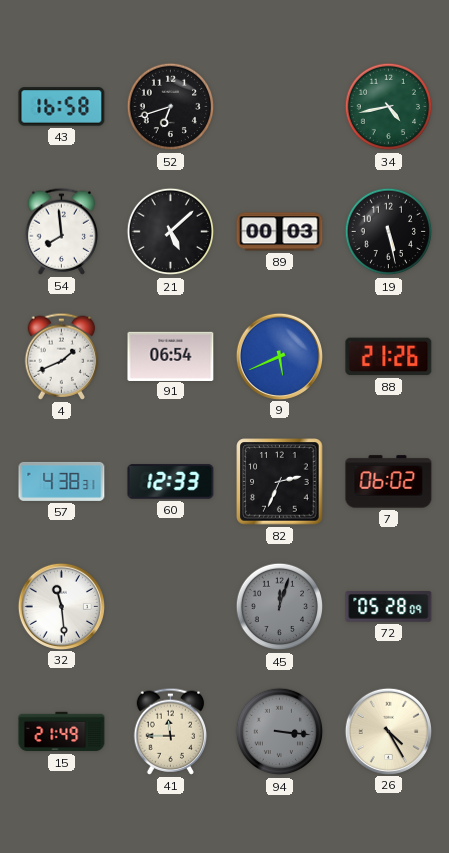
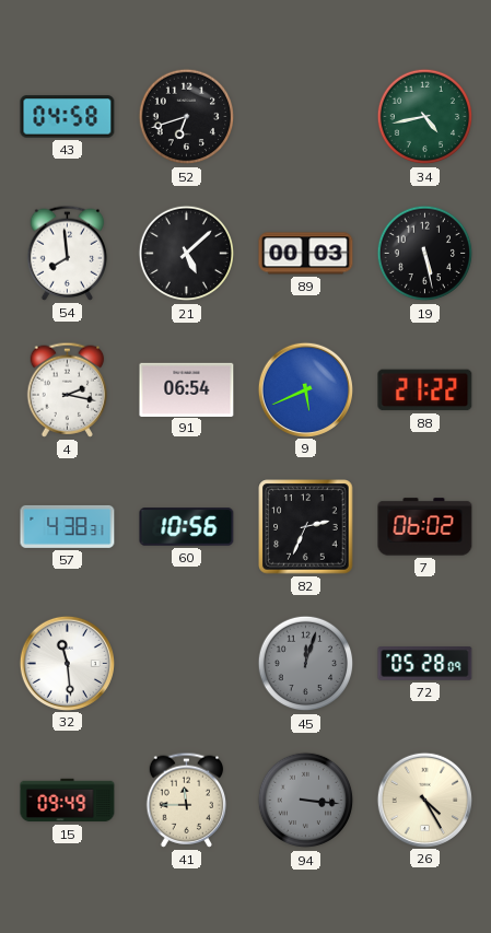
43: 16:58 -> 04:58
4: 1:41 -> 2:17
88: 21:26 -> 21:22
60: 12:33 -> 10:56
15: 21:49 -> 09:49
